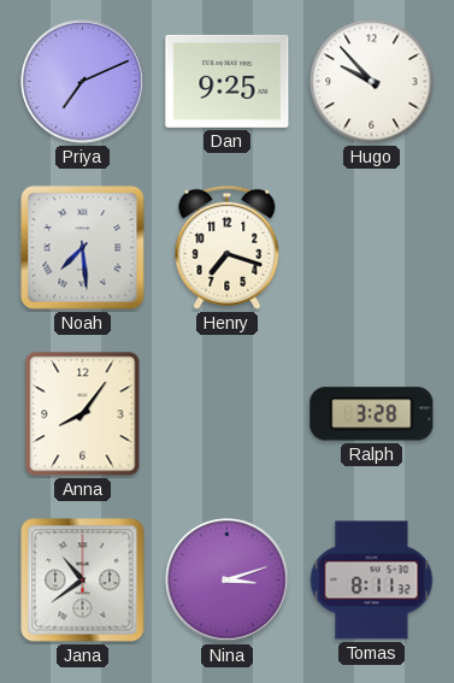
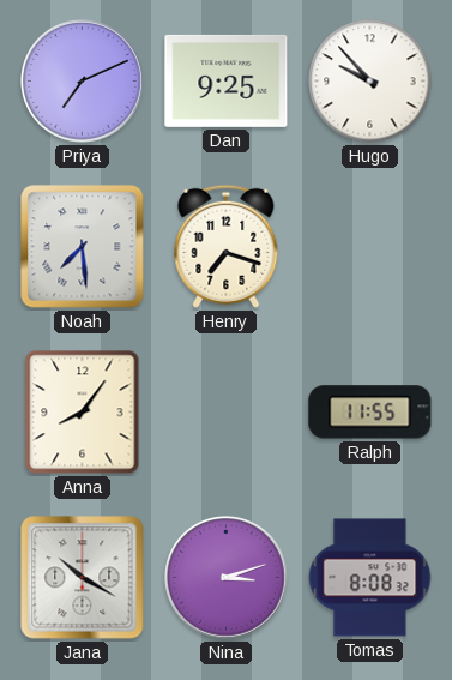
Ralph: 3:28 -> 11:55
Jana: 10:39 -> 10:20
Tomas: 8:11 -> 8:08
